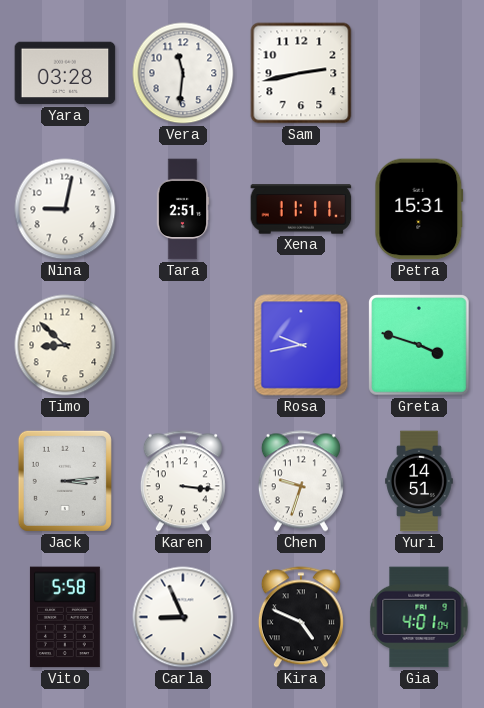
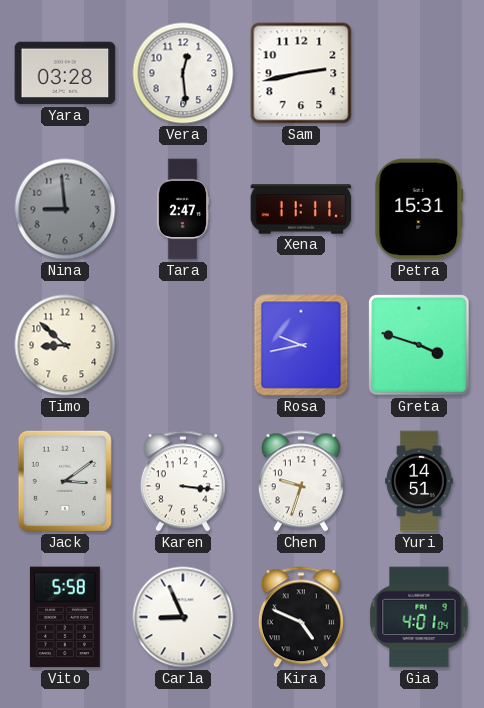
Vera: 11:31 -> 12:29
Nina: 9:02 -> 8:59
Nina dial: white -> grey
Tara: 2:51 -> 2:47
Jack: 3:14 -> 3:09
